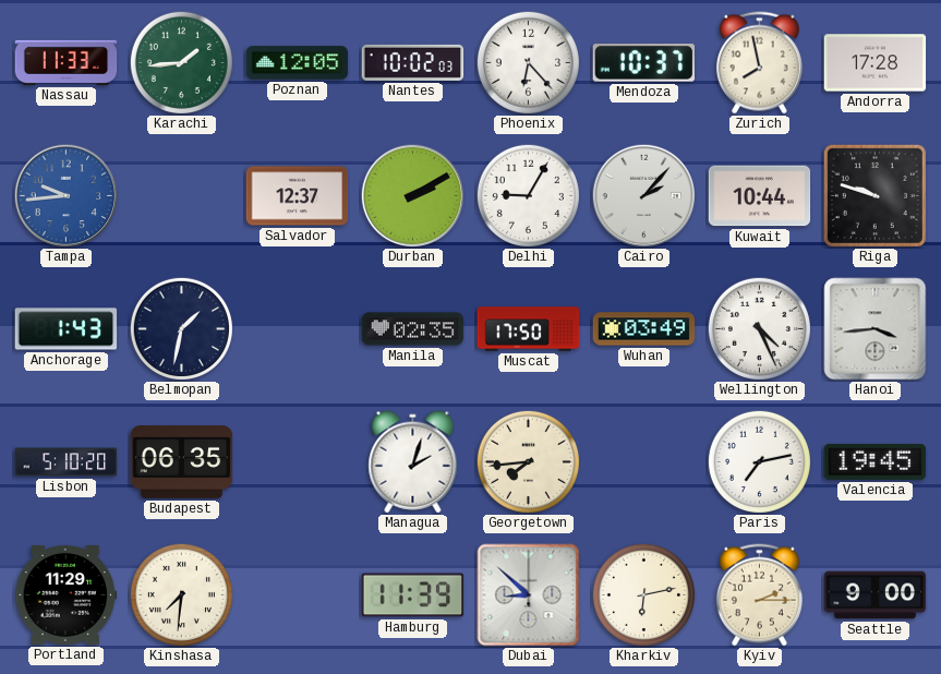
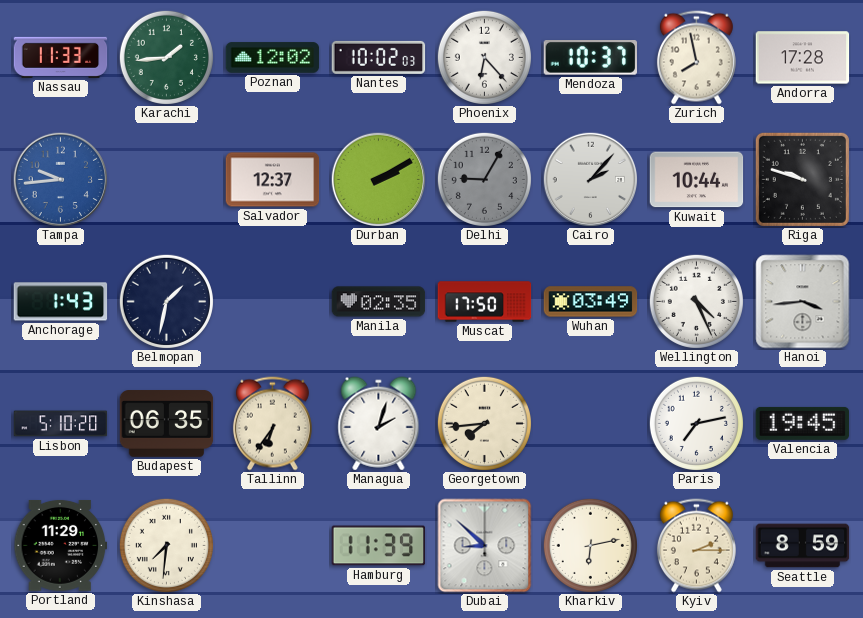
Poznan: 12:05 -> 12:02
Delhi dial: white -> grey
Tallinn: none -> 6:36
Seattle: 9:00 -> 8:59
